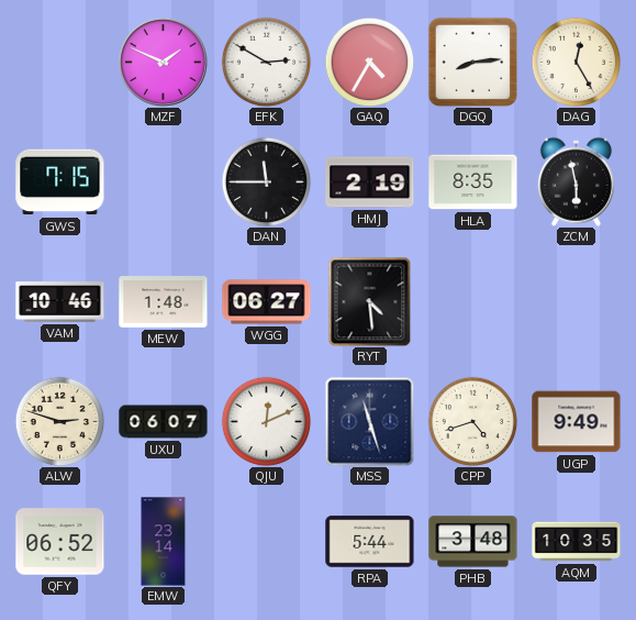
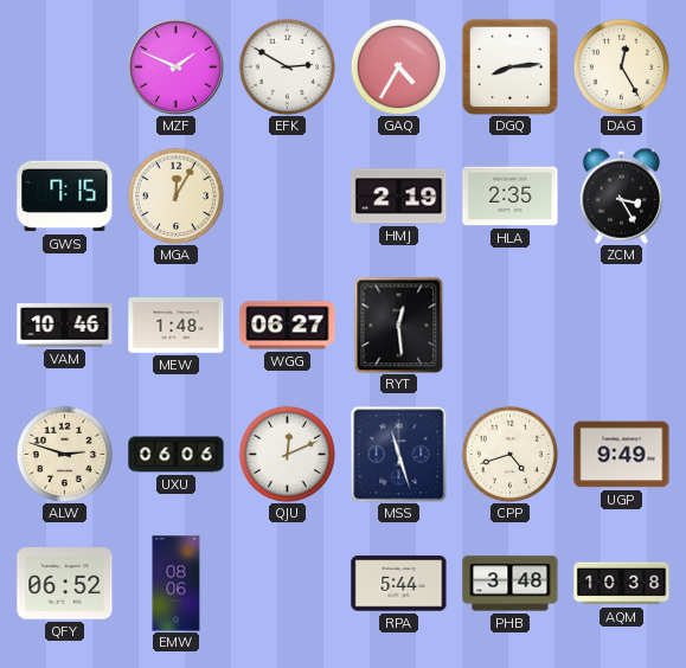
MGA: none -> 12:05
DAN: 11:45 -> none
HLA: 8:35 -> 2:35
ZCM: 5:58 -> 3:25
RYT: 4:29 -> 12:29
UXU: 06:07 -> 06:06
EMW: 23:14 -> 08:06
AQM: 10:35 -> 10:38
